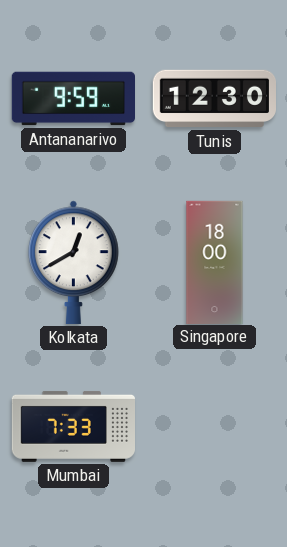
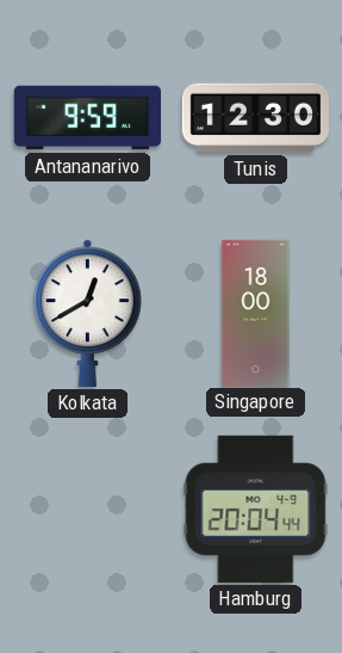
Mumbai: 7:33 -> none
Hamburg: none -> 20:04
